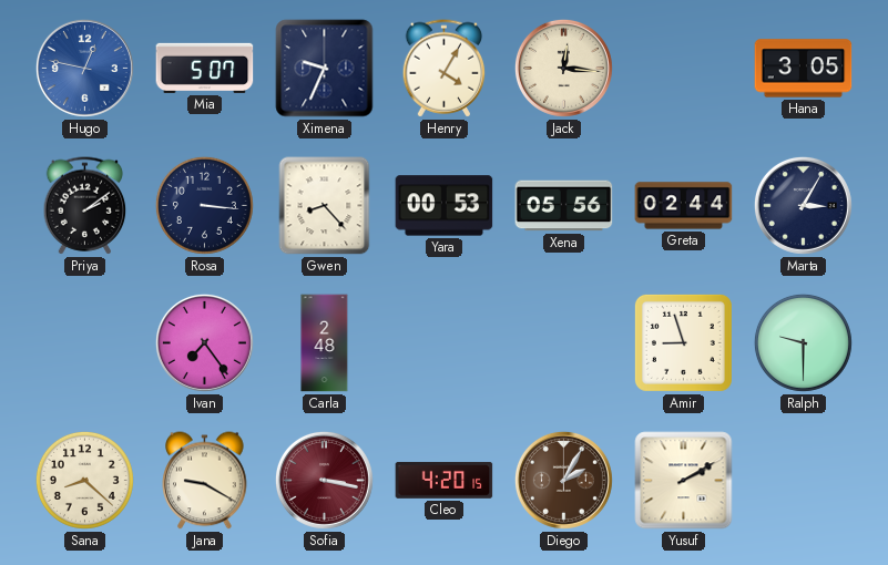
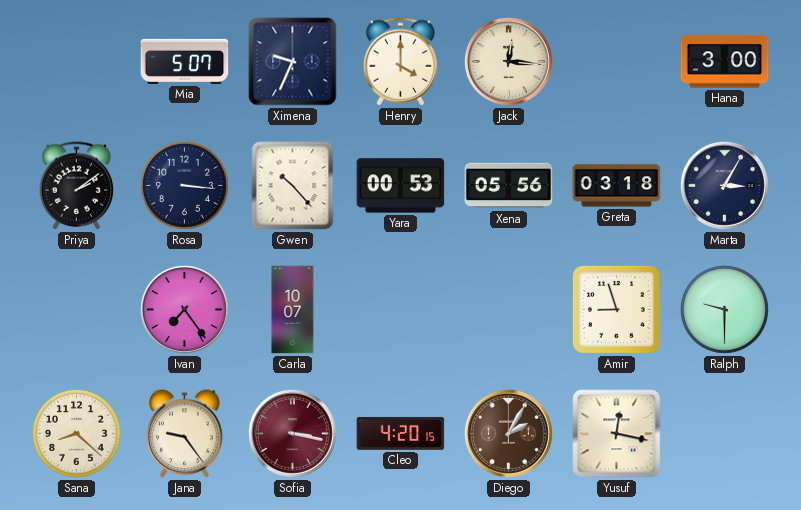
Hugo: 12:47 -> none
Henry: 4:05 -> 4:00
Hana: 3:05 -> 3:00
Gwen: 8:23 -> 10:23
Greta: 02:44 -> 03:18
Carla: 2:48 -> 10:07
Jana: 9:20 -> 9:24
Yusuf: 2:10 -> 12:17
